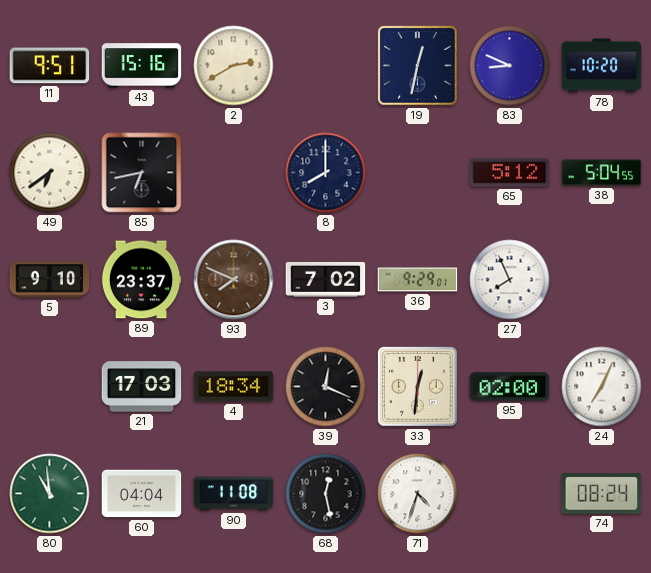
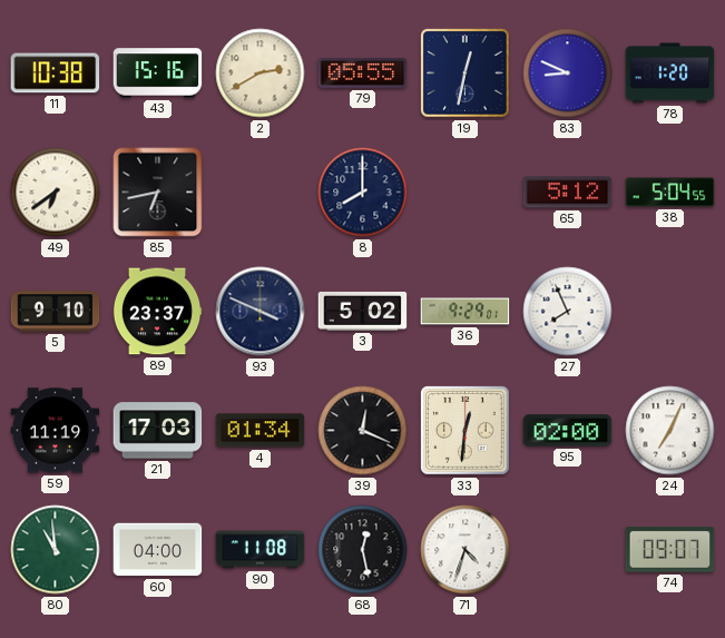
11: 9:51 -> 10:38
79: none -> 05:55
78: 10:20 -> 1:20
93: 7:49 -> 3:49
93 dial: brown -> navy
3: 7:02 -> 5:02
59: none -> 11:19
4: 18:34 -> 01:34
60: 04:04 -> 04:00
74: 08:24 -> 09:07
